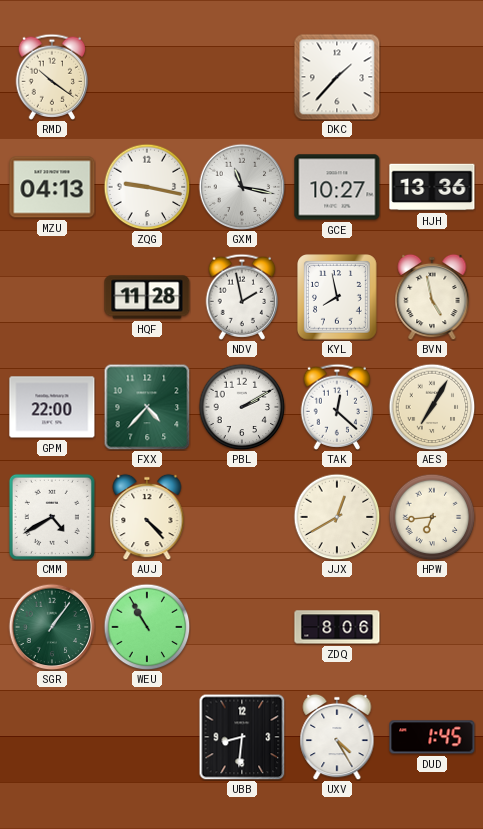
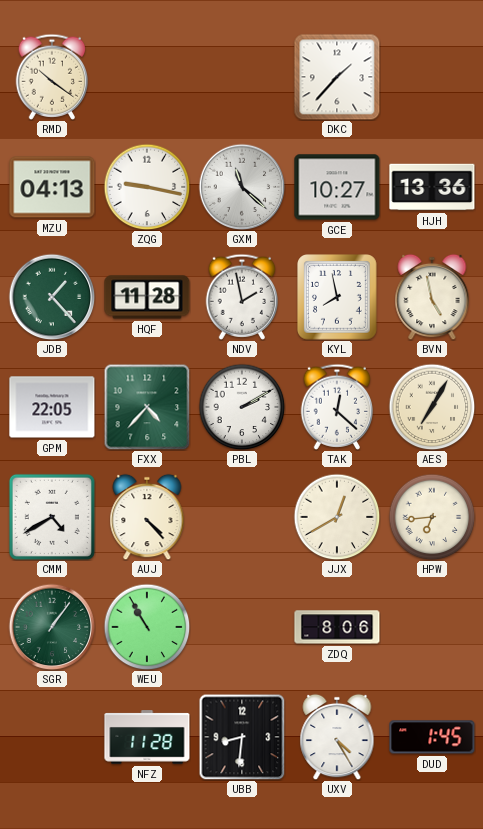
GXM: 11:17 -> 11:22
JDB: none -> 1:23
GPM: 22:00 -> 22:05
NFZ: none -> 11:28
